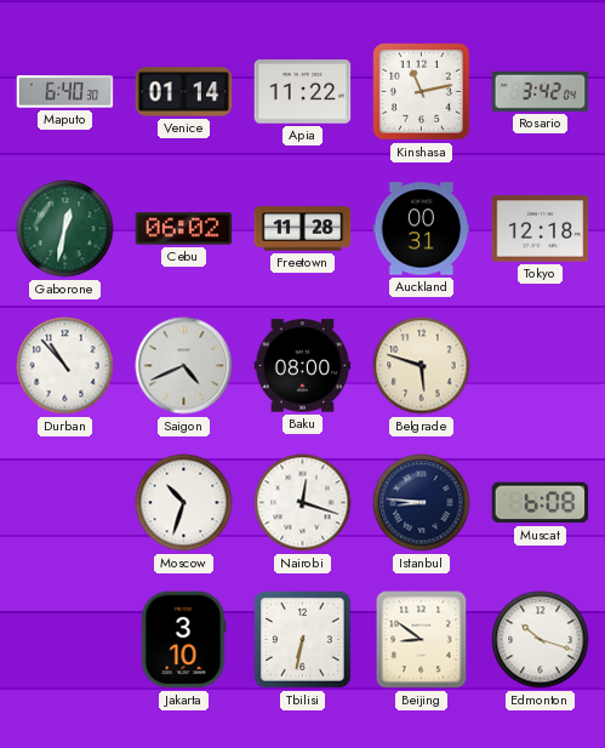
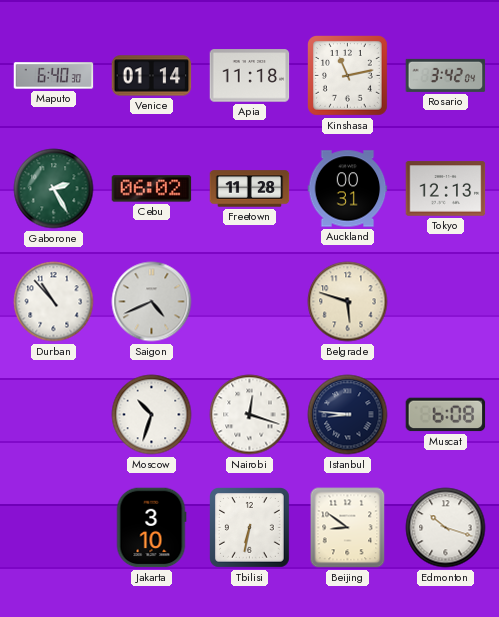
Apia: 11:22 -> 11:18
Gaborone: 12:32 -> 2:25
Tokyo: 12:18 -> 12:13
Baku: 08:00 -> none
